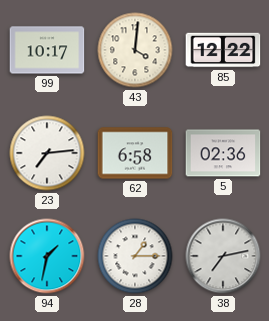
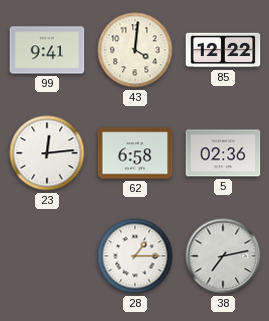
99: 10:17 -> 9:41
23: 7:14 -> 12:14
94: 1:32 -> none
